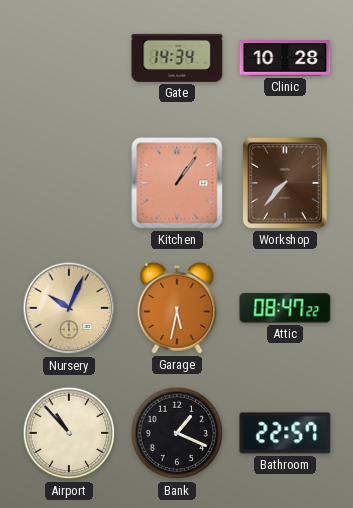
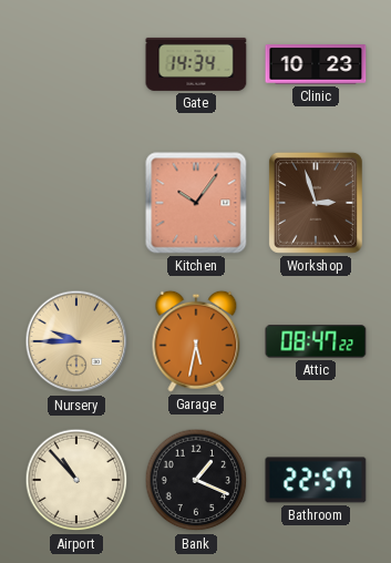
Clinic: 10:28 -> 10:23
Kitchen: 1:06 -> 10:06
Workshop: 7:37 -> 2:57
Nursery: 10:04 -> 9:45
